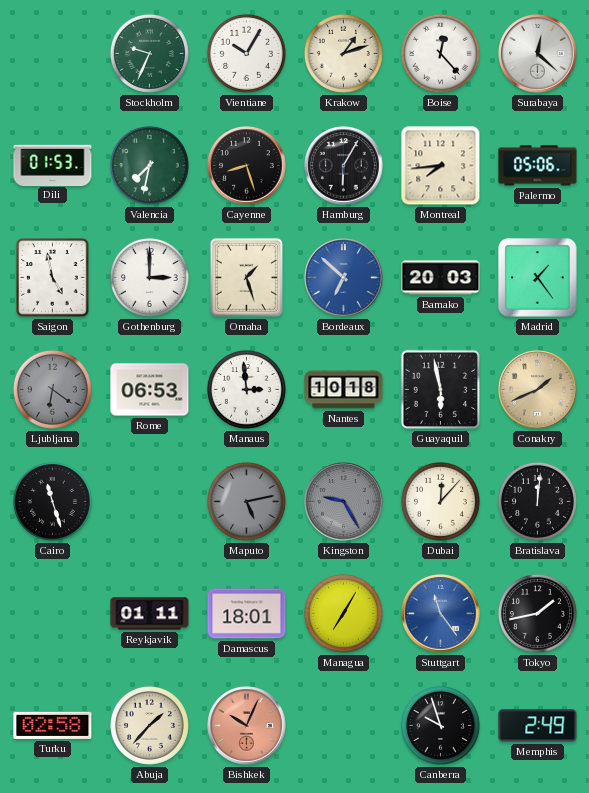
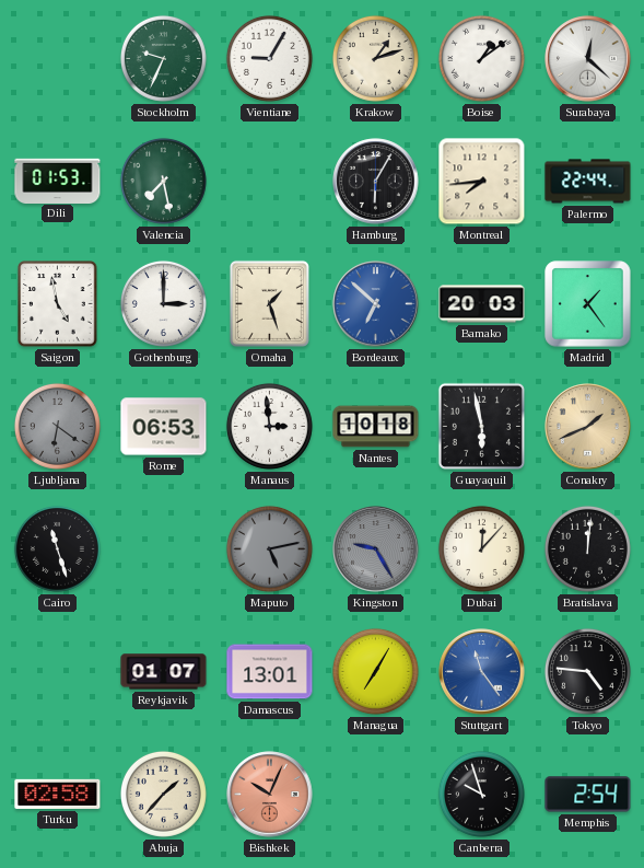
Vientiane: 10:05 -> 9:05
Boise: 12:23 -> 1:09
Valencia: 7:32 -> 7:28
Cayenne: 8:27 -> none
Palermo: 05:06 -> 22:44
Reykjavik: 01:11 -> 01:07
Damascus: 18:01 -> 13:01
Tokyo: 1:43 -> 4:46
Memphis: 2:49 -> 2:54
